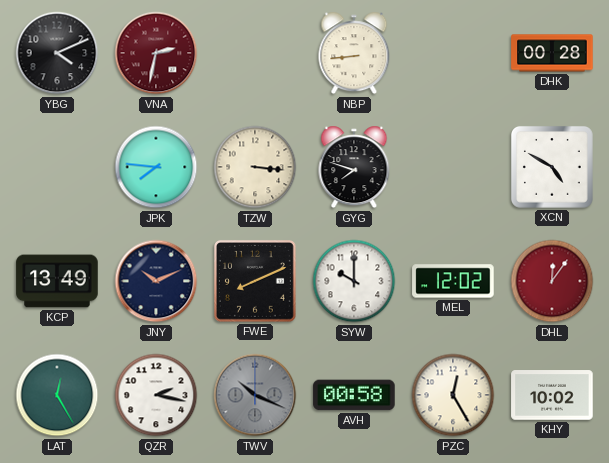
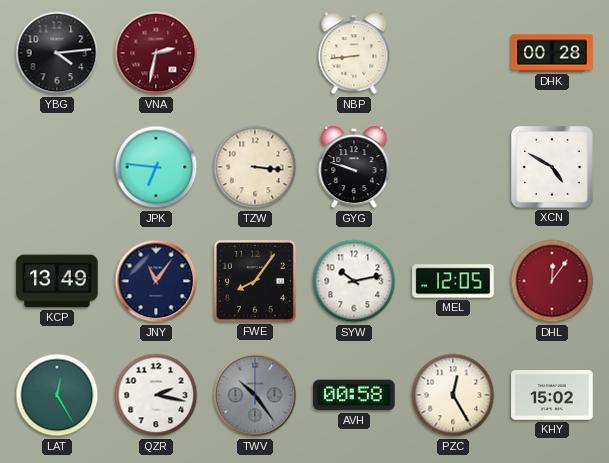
YBG: 4:11 -> 4:14
JPK: 7:46 -> 6:46
GYG: 7:48 -> 9:48
JNY: 10:11 -> 11:06
FWE: 8:11 -> 8:06
SYW: 10:00 -> 10:13
MEL: 12:02 -> 12:05
TWV: 10:19 -> 10:24
KHY: 10:02 -> 15:02
